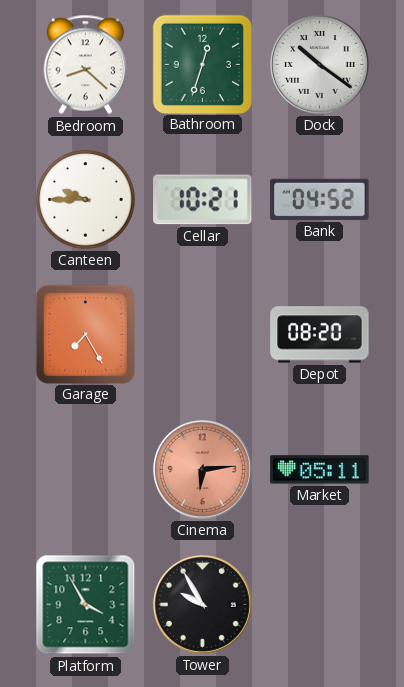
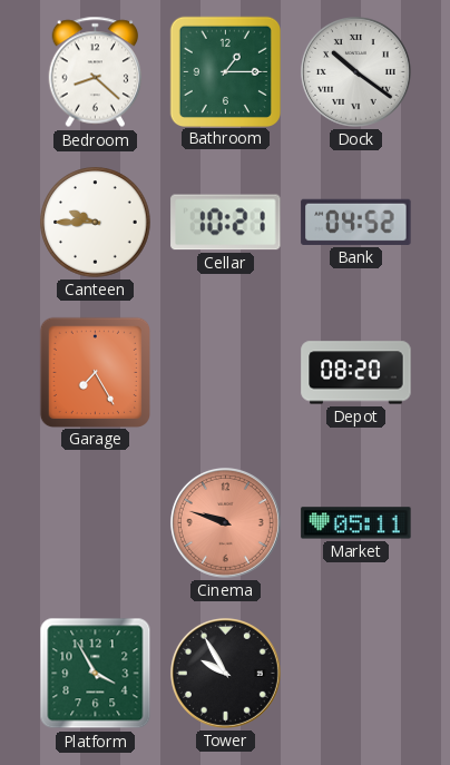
Bathroom: 12:33 -> 1:15
Cinema: 6:14 -> 9:48
